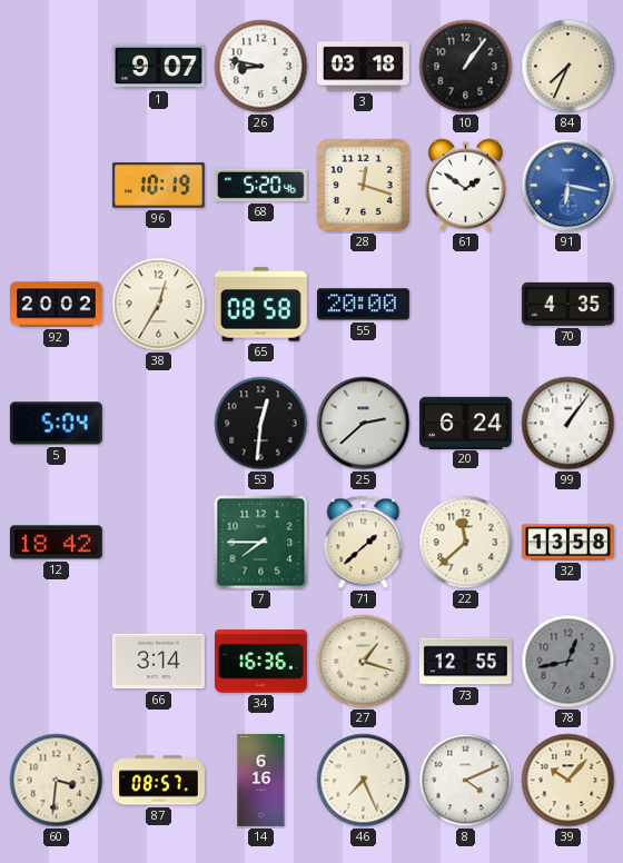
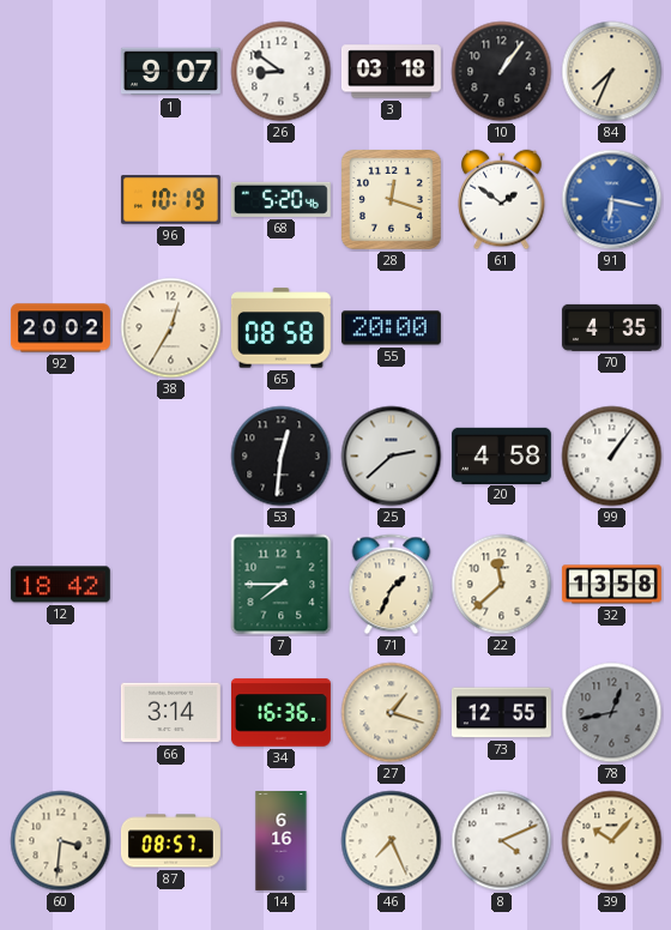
26: 8:47 -> 8:51
5: 5:04 -> none
20: 6:24 -> 4:58
71: 1:38 -> 1:34
